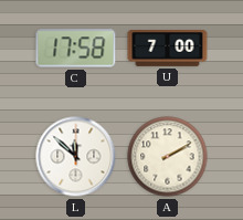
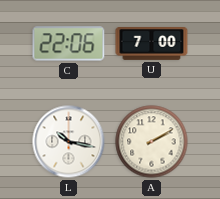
C: 17:58 -> 22:06
L: 11:52 -> 10:17
